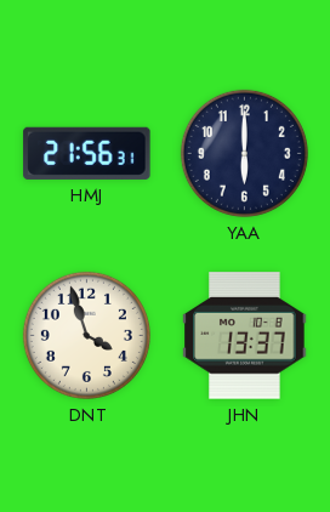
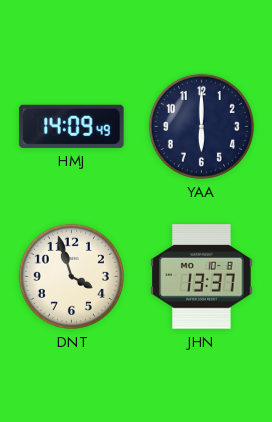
HMJ: 21:56 -> 14:09
